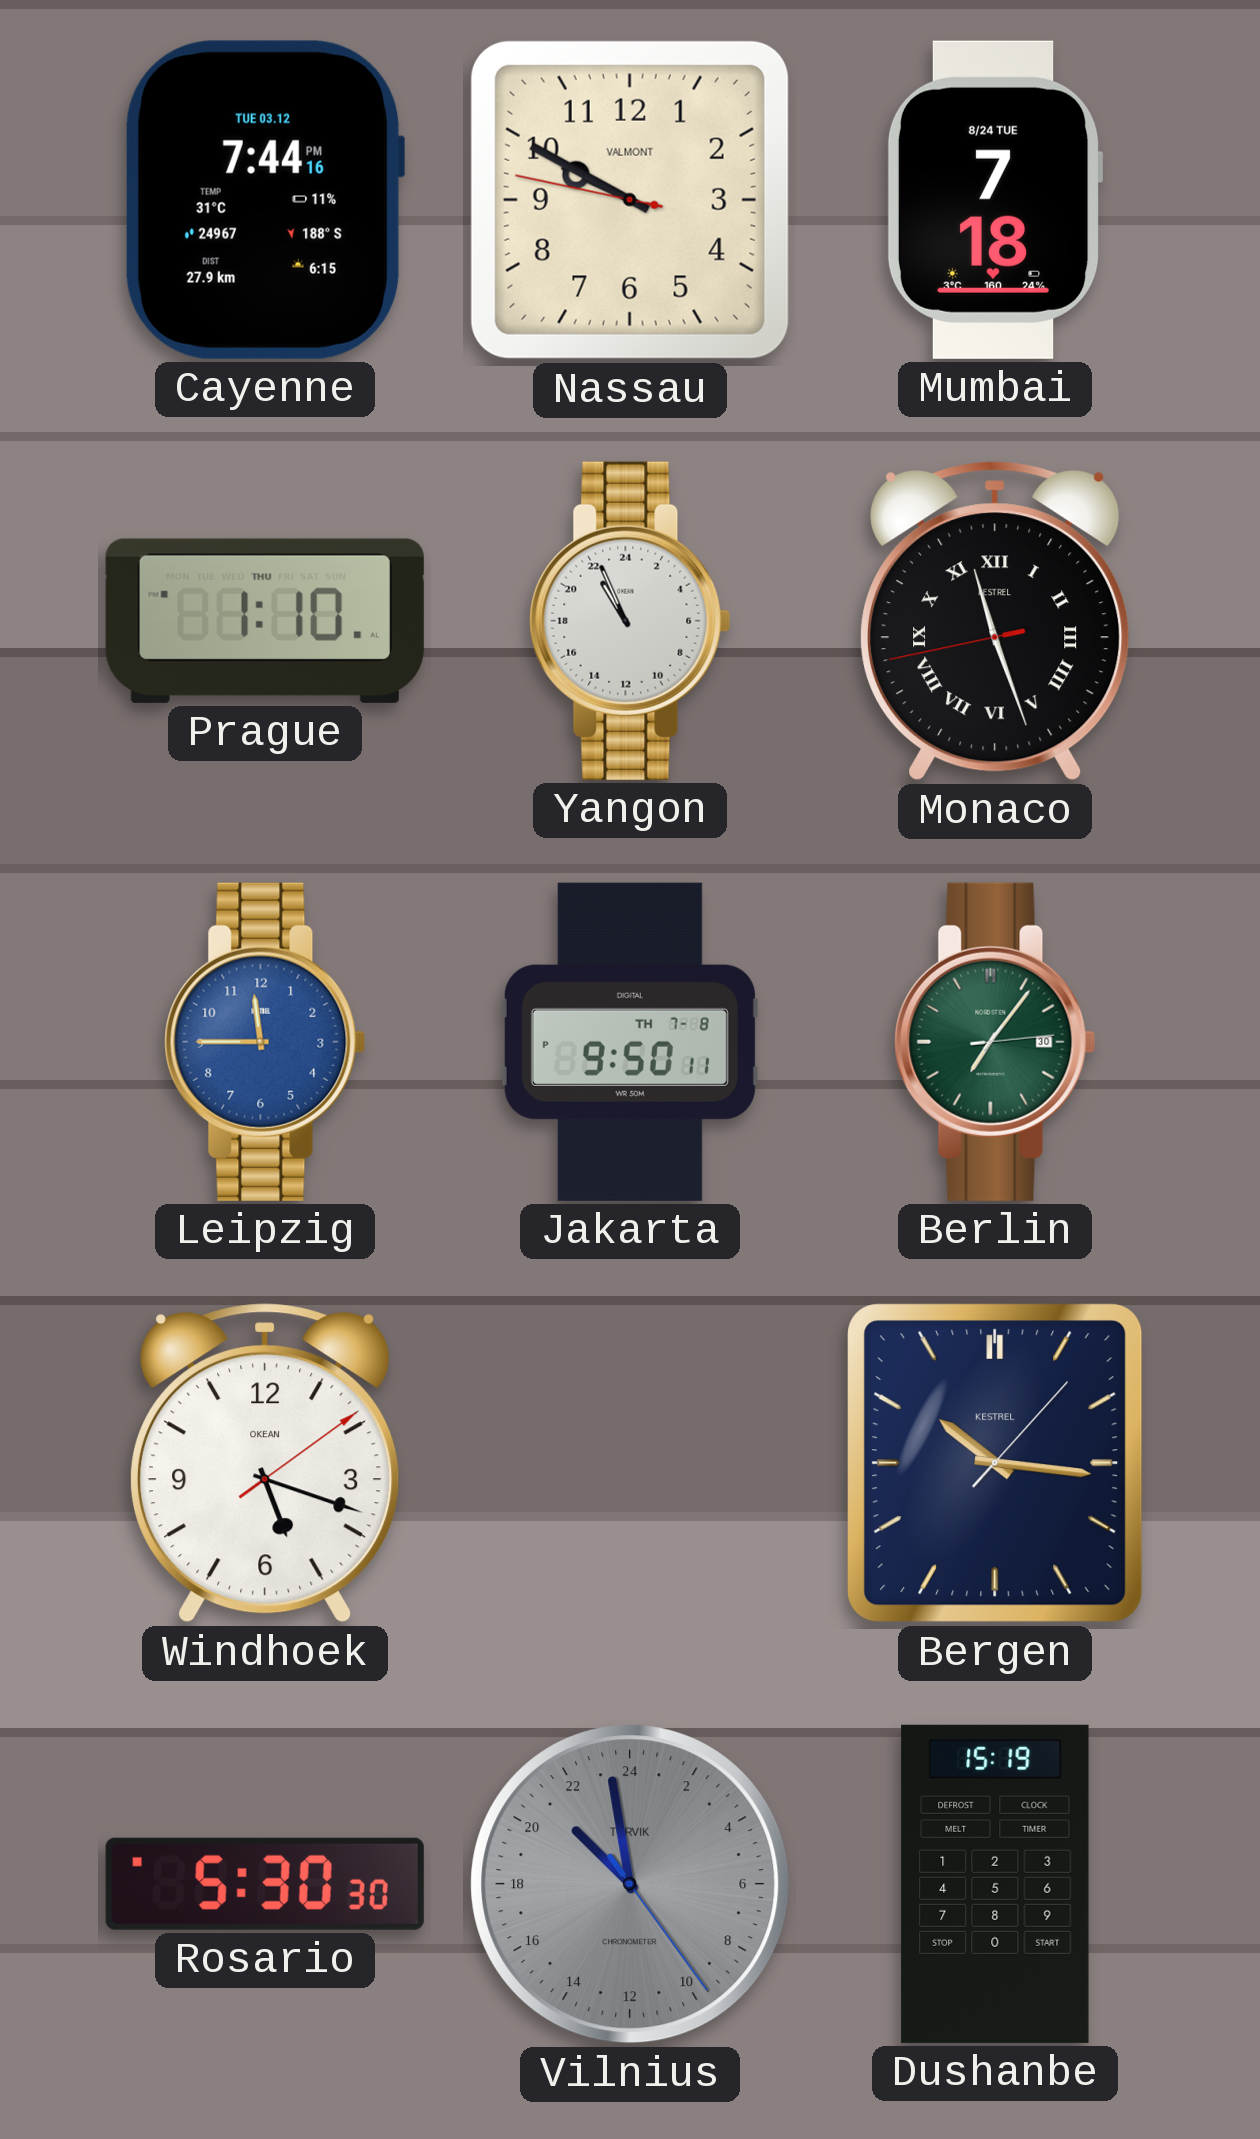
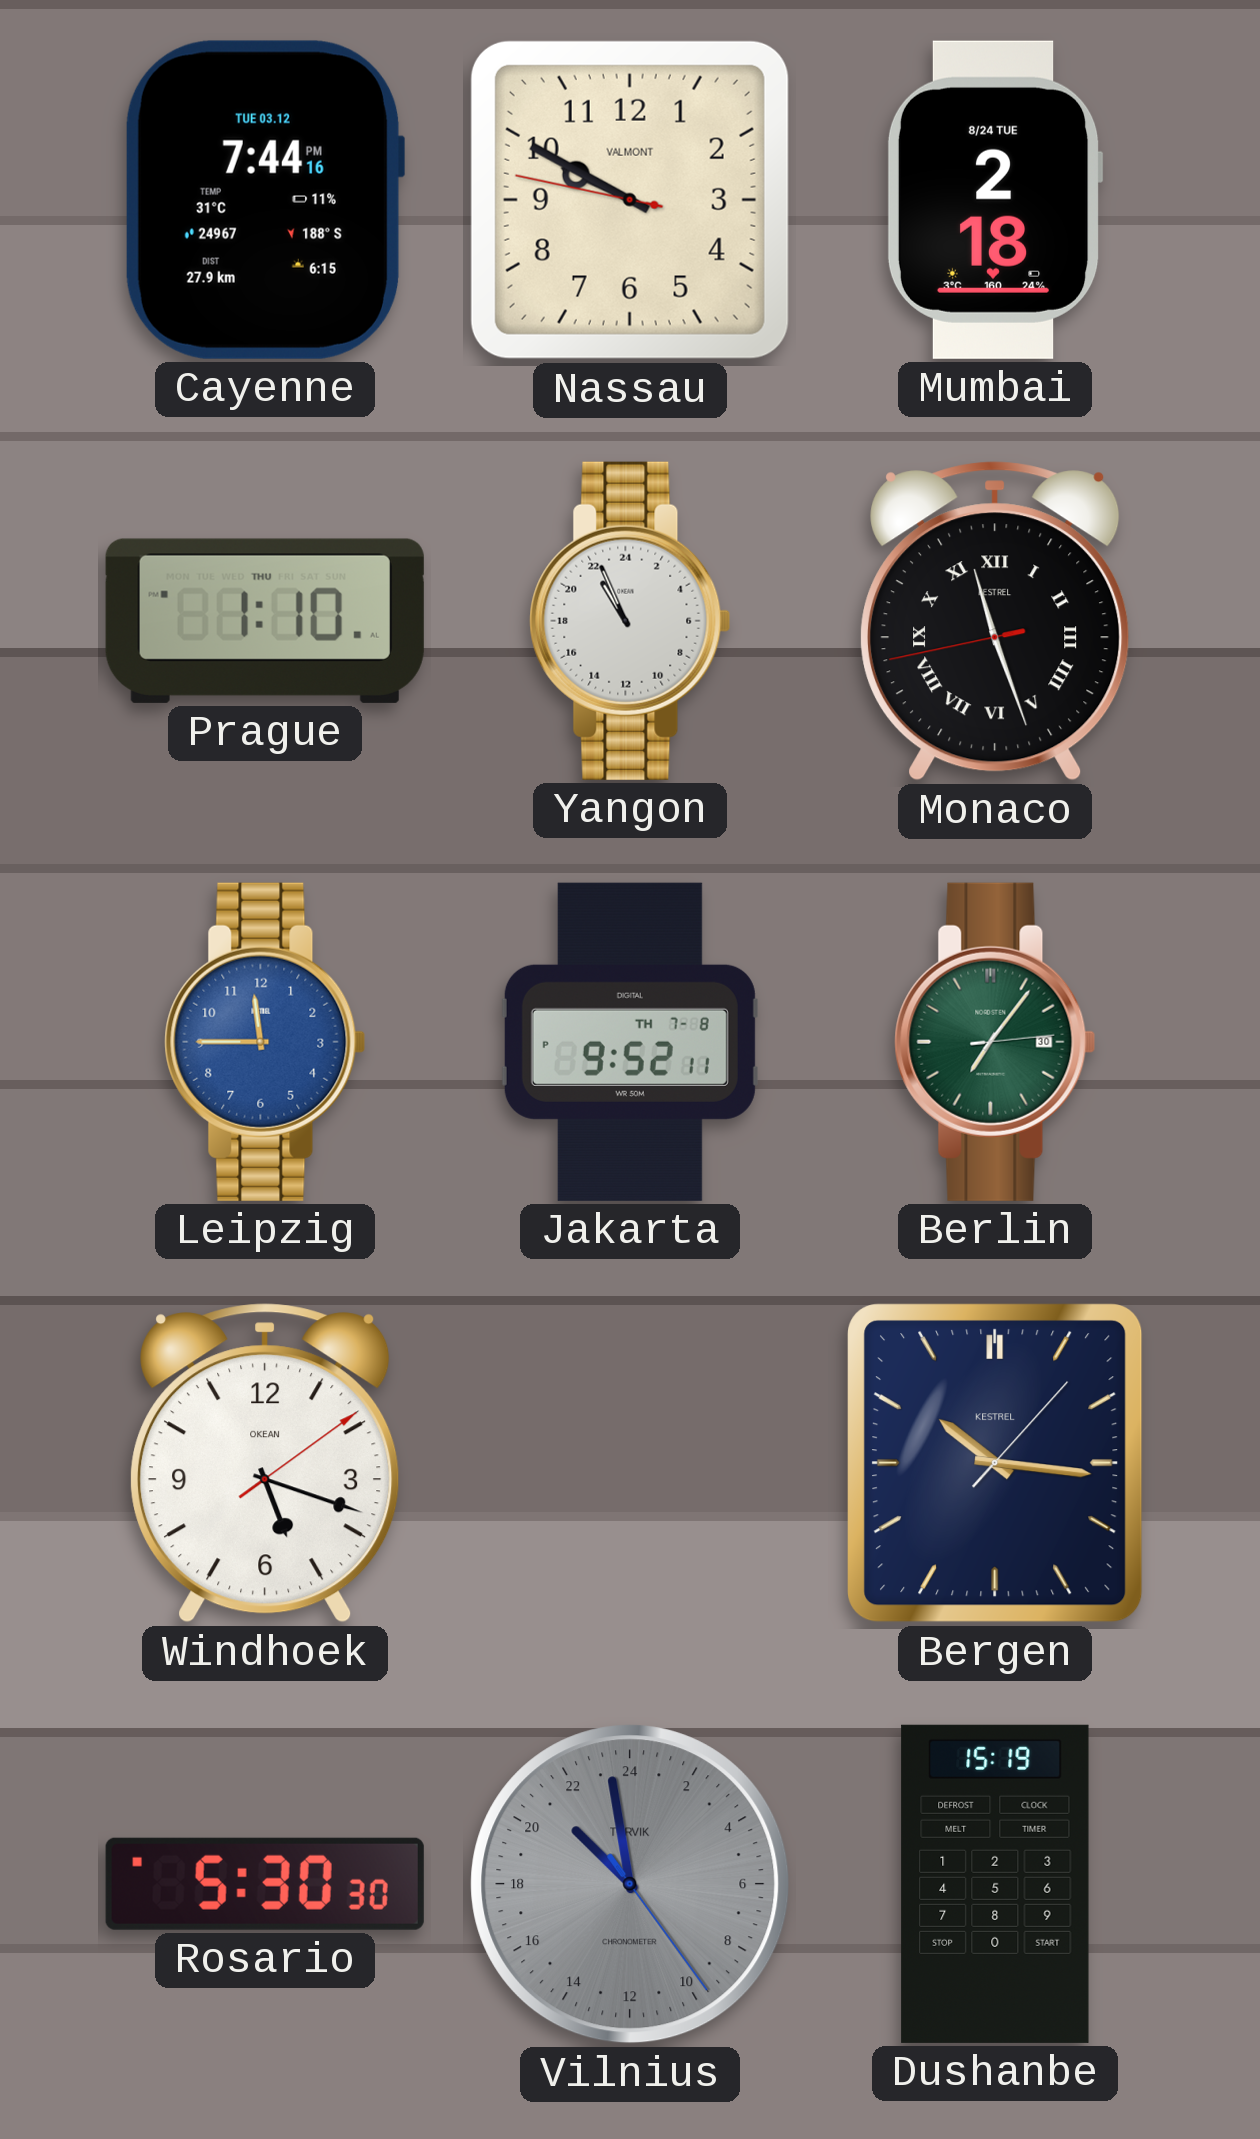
Mumbai: 7:18 -> 2:18
Jakarta: 9:50 -> 9:52
